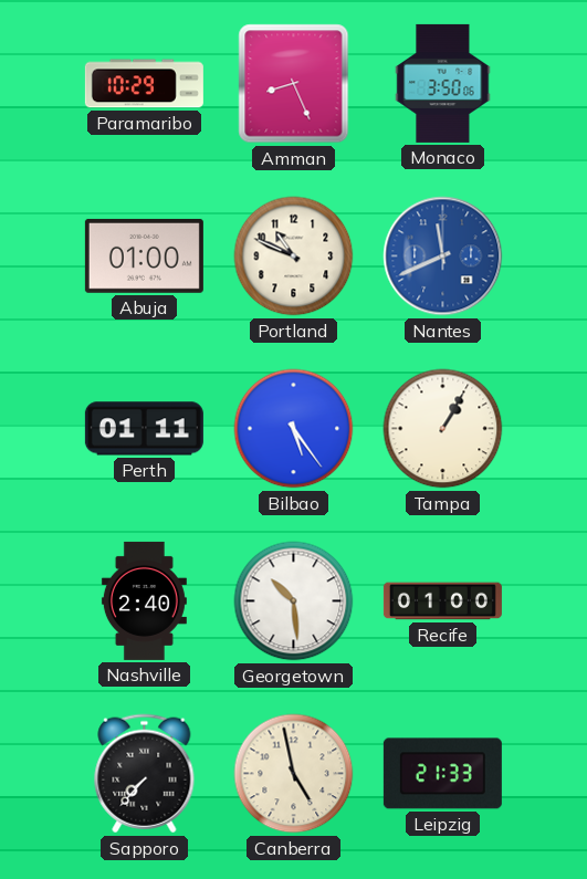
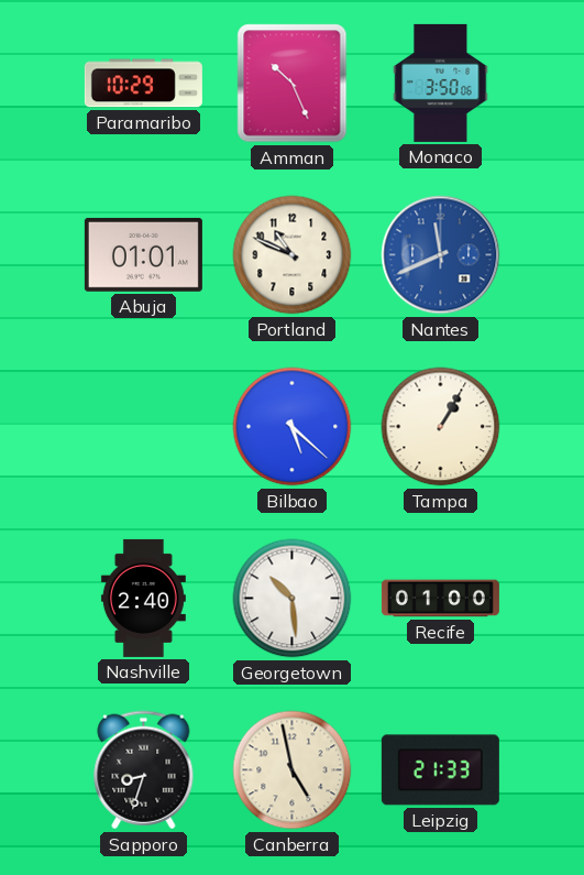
Amman: 8:26 -> 10:26
Abuja: 01:00 -> 01:01
Perth: 01:11 -> none
Bilbao: 5:24 -> 5:22
Sapporo: 7:37 -> 8:33
